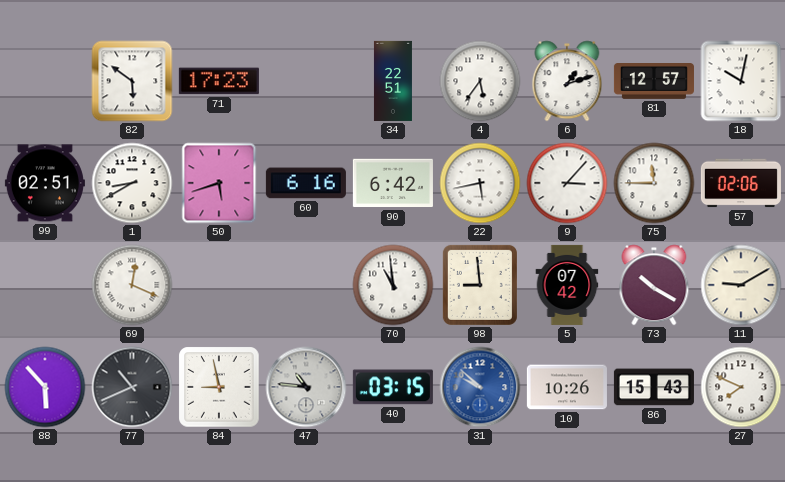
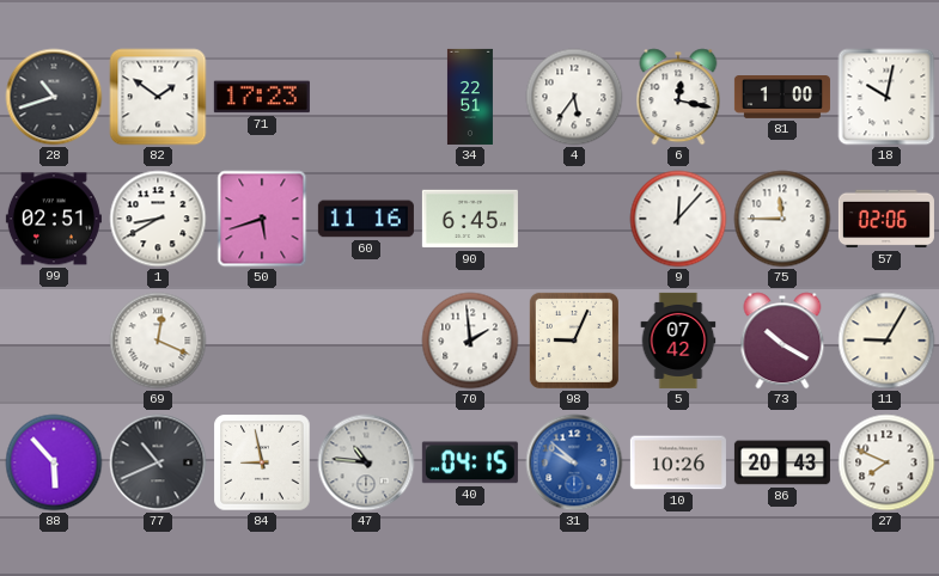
28: none -> 10:42
82: 5:51 -> 1:51
6: 1:12 -> 12:17
81: 12:57 -> 1:00
60: 6:16 -> 11:16
90: 6:42 -> 6:45
22: 5:43 -> none
9: 3:07 -> 12:07
70: 10:59 -> 1:59
98: 8:59 -> 9:04
11: 9:10 -> 9:05
40: 03:15 -> 04:15
86: 15:43 -> 20:43
